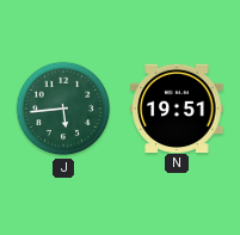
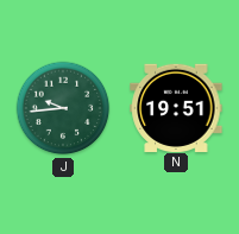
J: 5:44 -> 9:44
